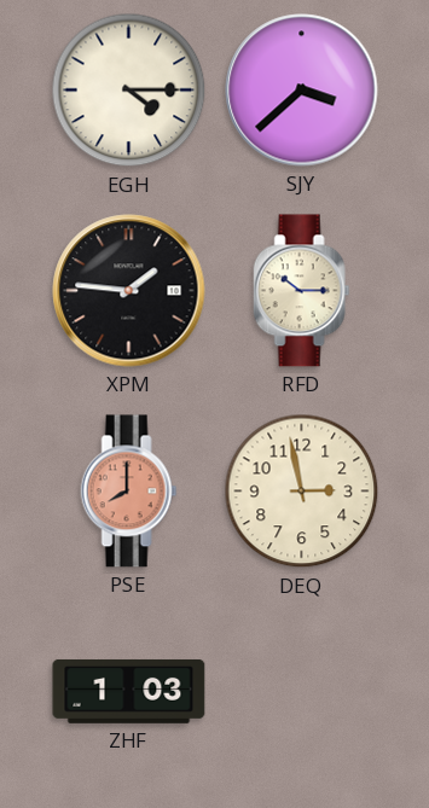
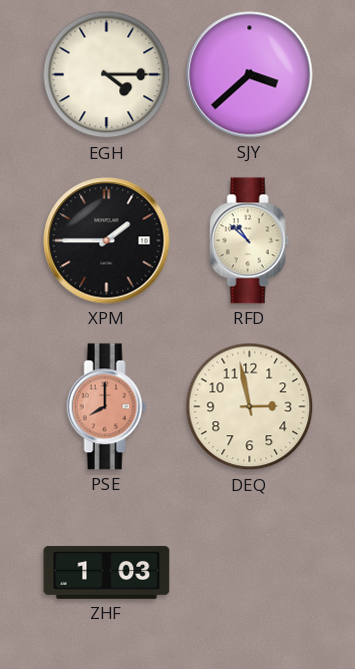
XPM: 1:46 -> 1:45
RFD: 10:15 -> 10:52
